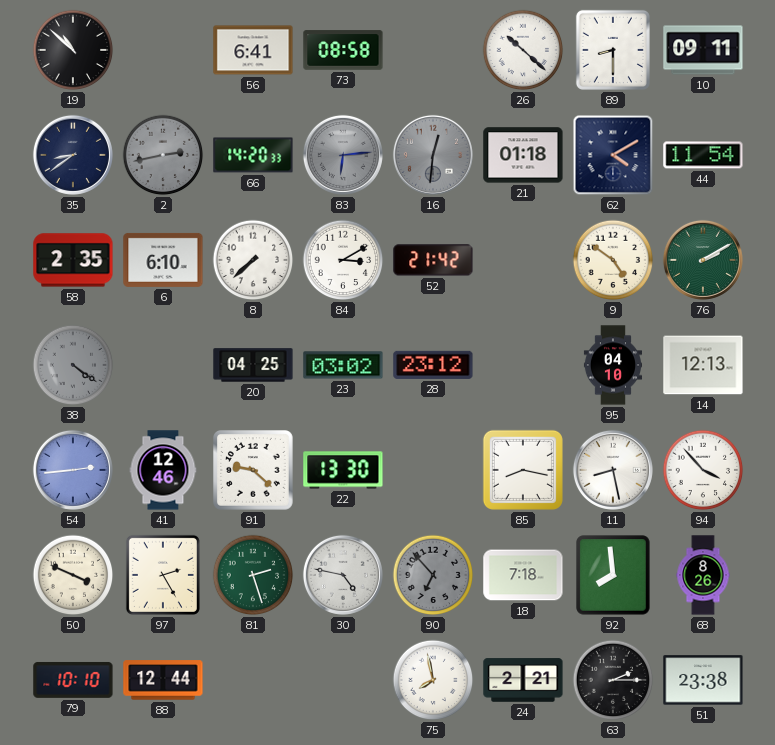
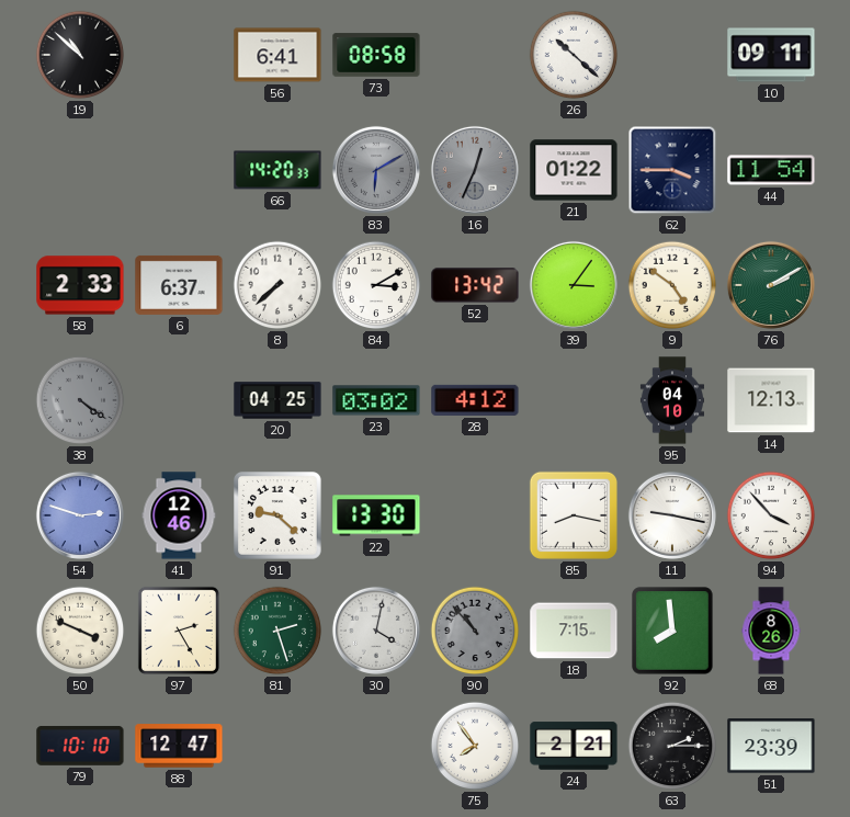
89: 8:30 -> none
35: 8:39 -> none
2: 2:43 -> none
83: 6:14 -> 6:10
16: 12:31 -> 12:34
21: 01:18 -> 01:22
62: 4:10 -> 3:45
58: 2:35 -> 2:33
6: 6:10 -> 6:37
52: 21:42 -> 13:42
39: none -> 3:06
28: 23:12 -> 4:12
54: 2:44 -> 2:48
11: 8:28 -> 9:17
30: 4:47 -> 4:02
90: 6:53 -> 10:53
18: 7:18 -> 7:15
88: 12:44 -> 12:47
75: 7:58 -> 7:54
51: 23:38 -> 23:39
